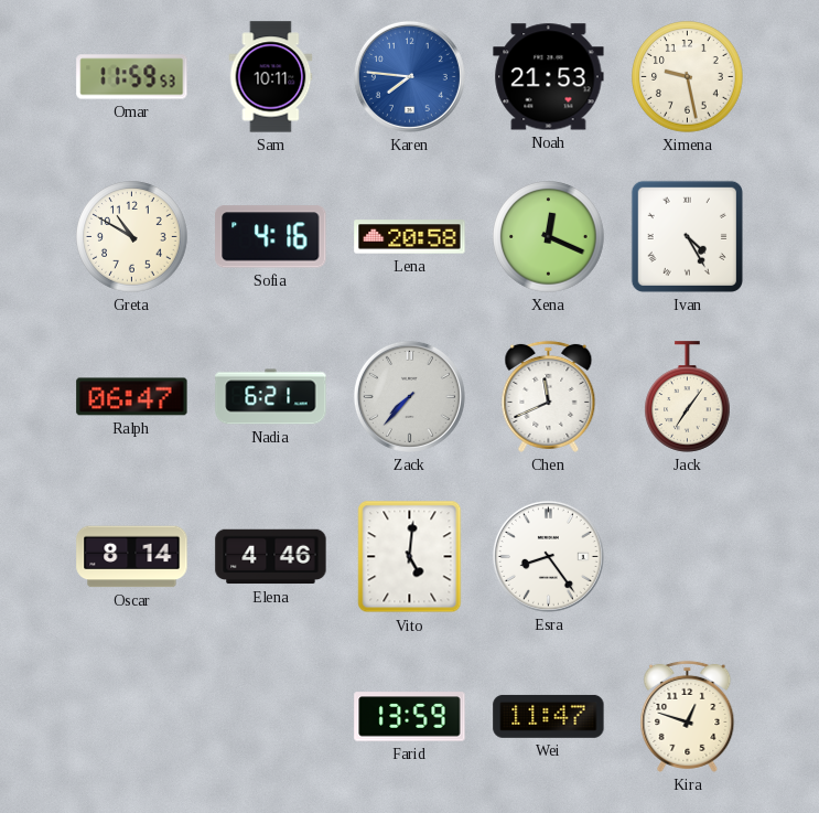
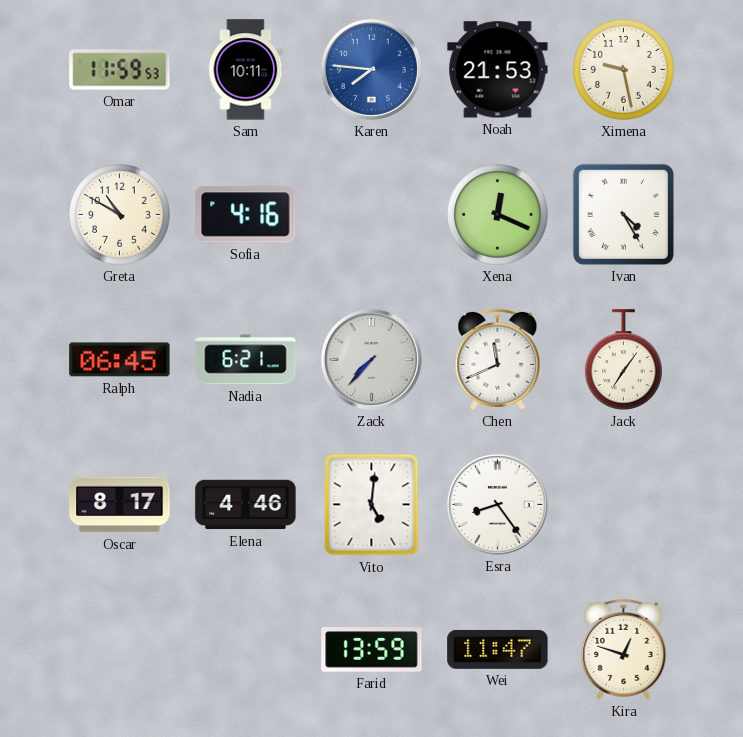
Lena: 20:58 -> none
Ralph: 06:47 -> 06:45
Oscar: 8:14 -> 8:17
